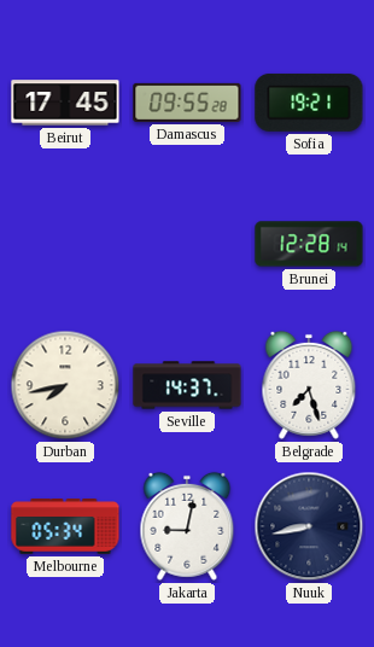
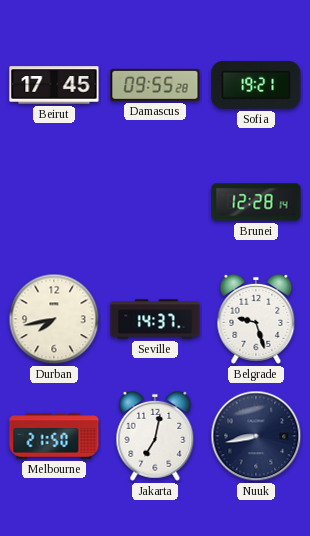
Belgrade: 7:27 -> 9:27
Melbourne: 05:34 -> 21:50
Jakarta: 9:02 -> 7:02
